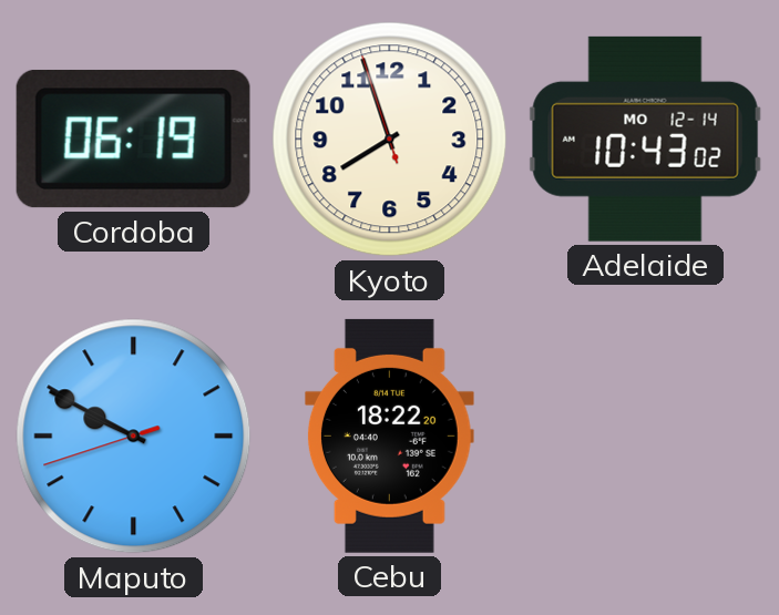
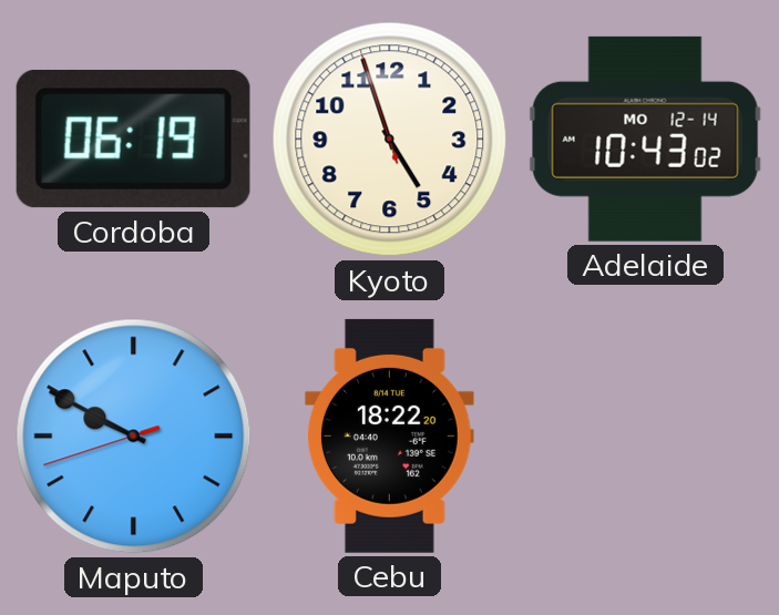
Kyoto: 7:56 -> 4:56
